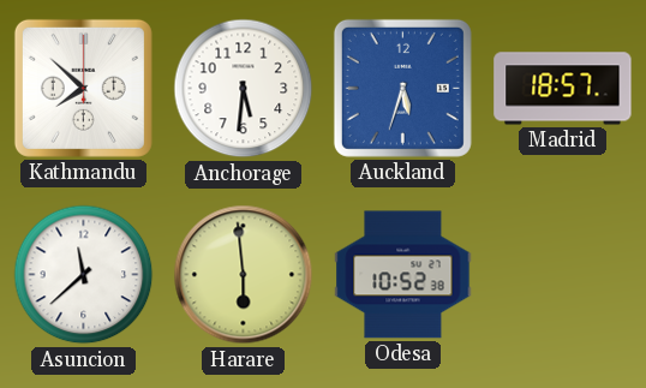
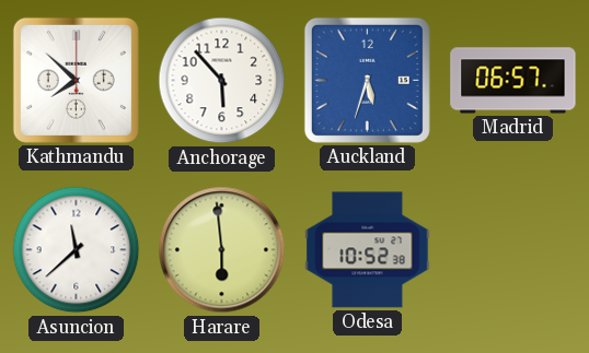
Anchorage: 5:31 -> 5:53
Madrid: 18:57 -> 06:57
